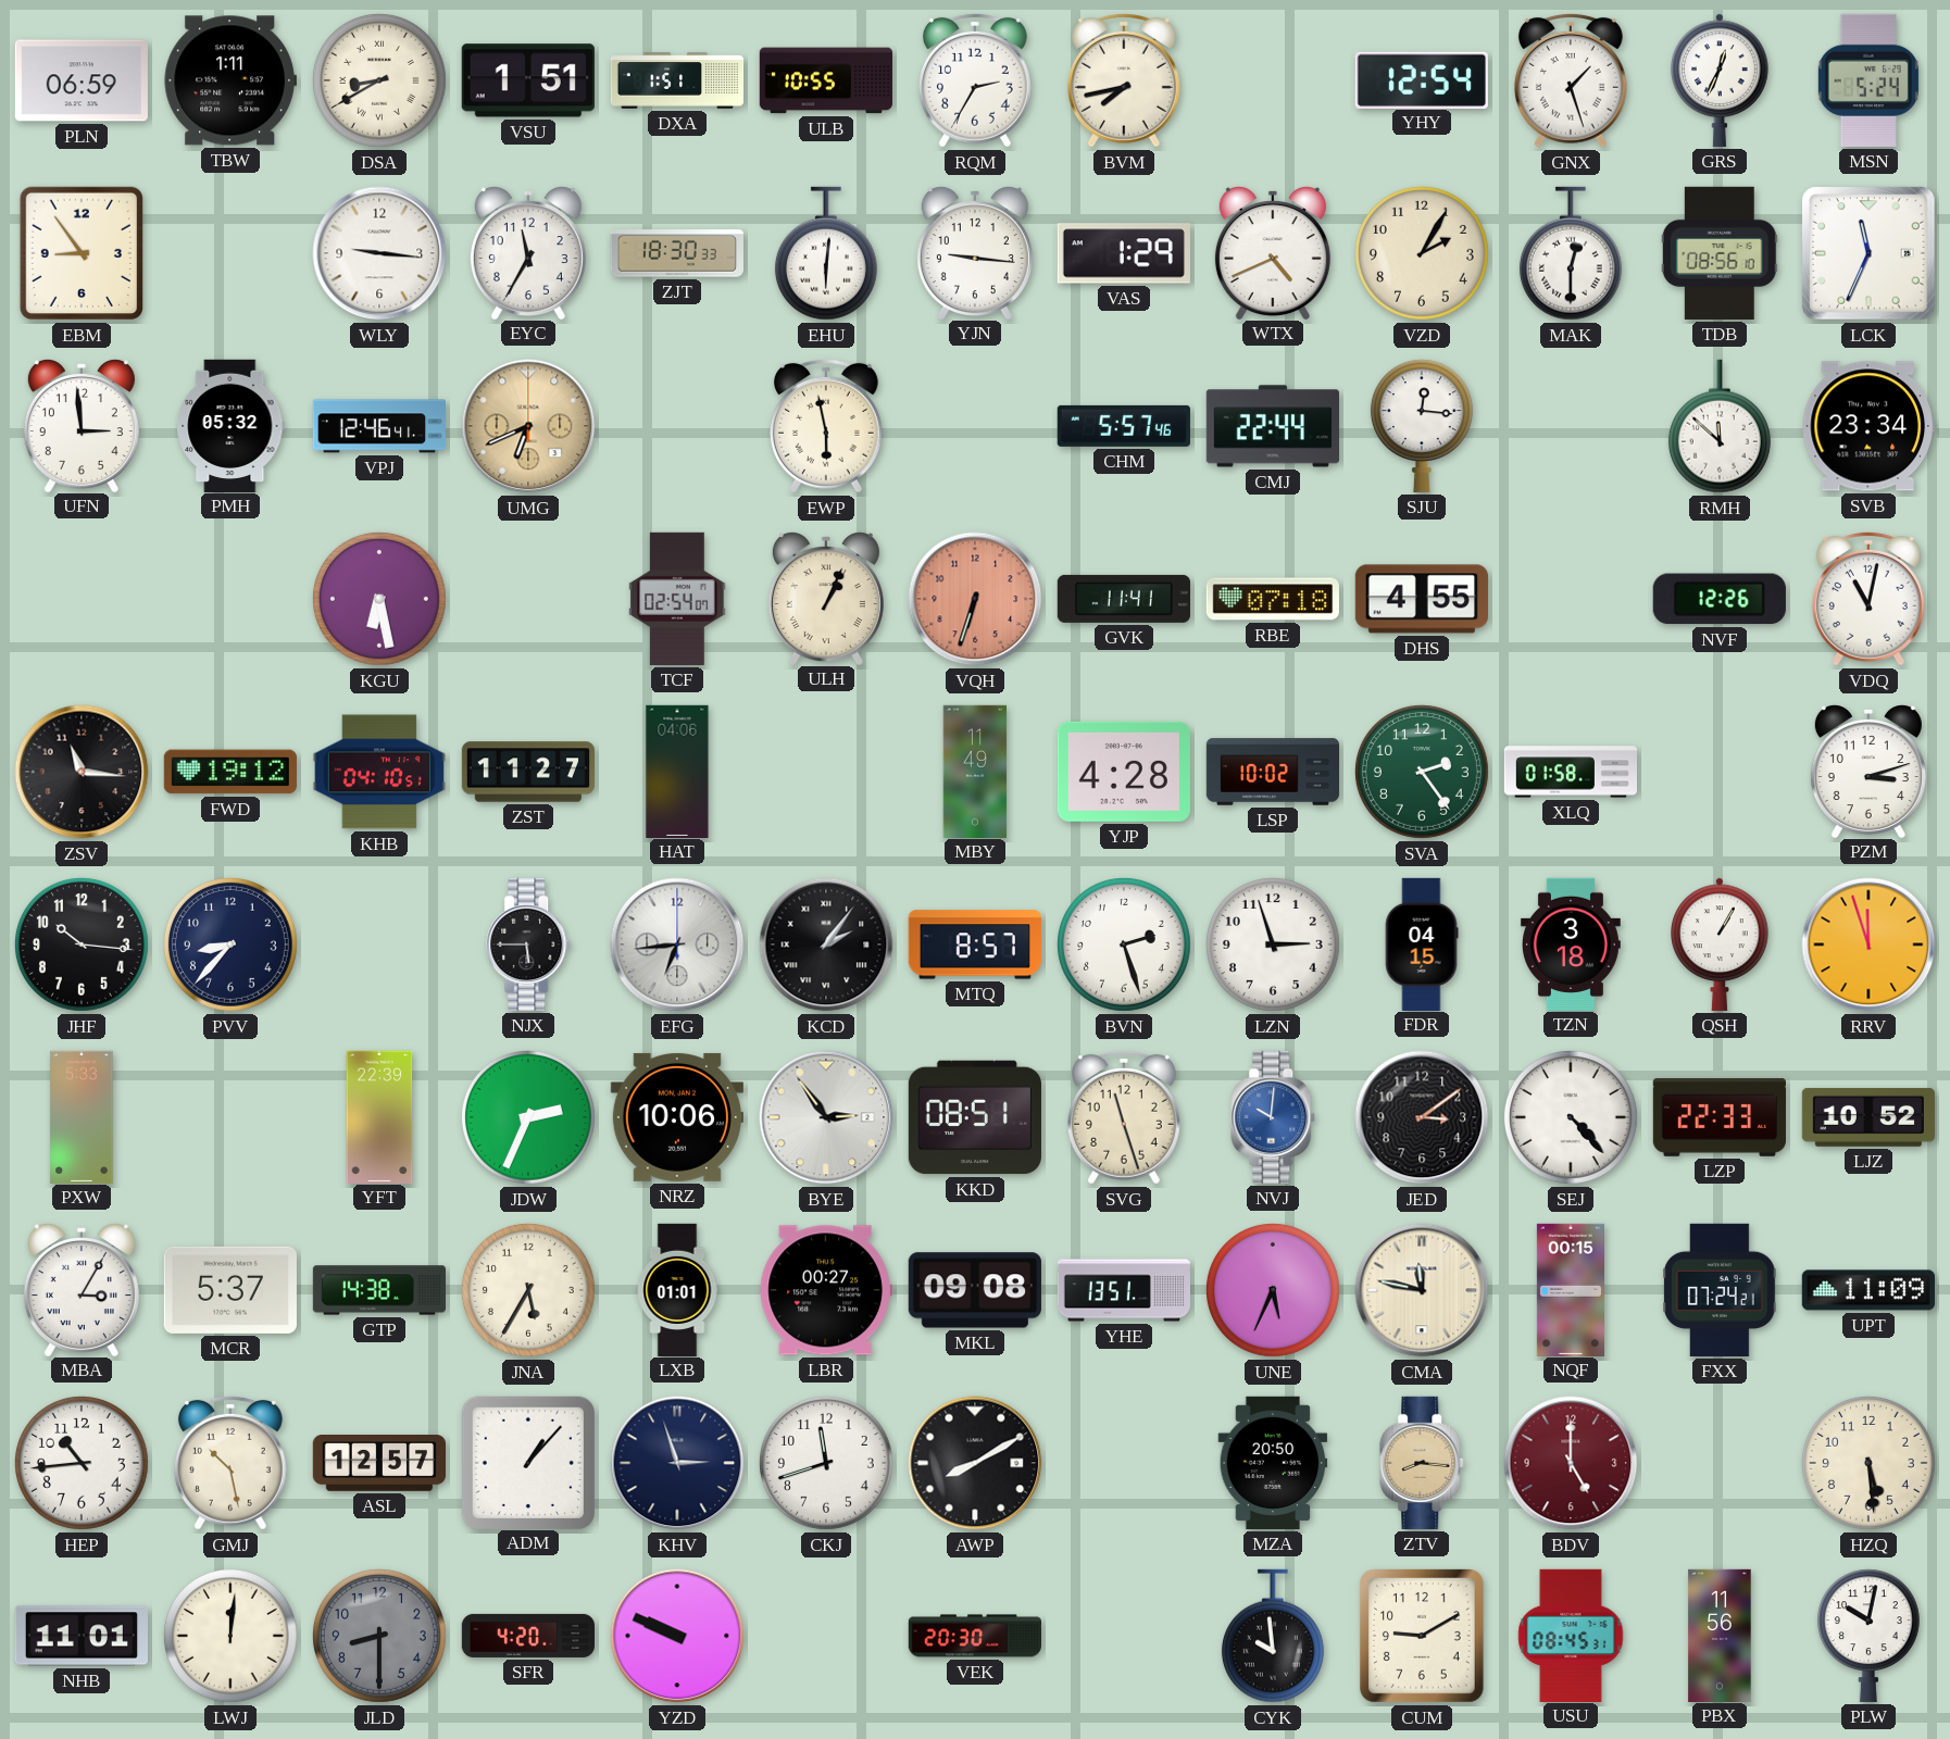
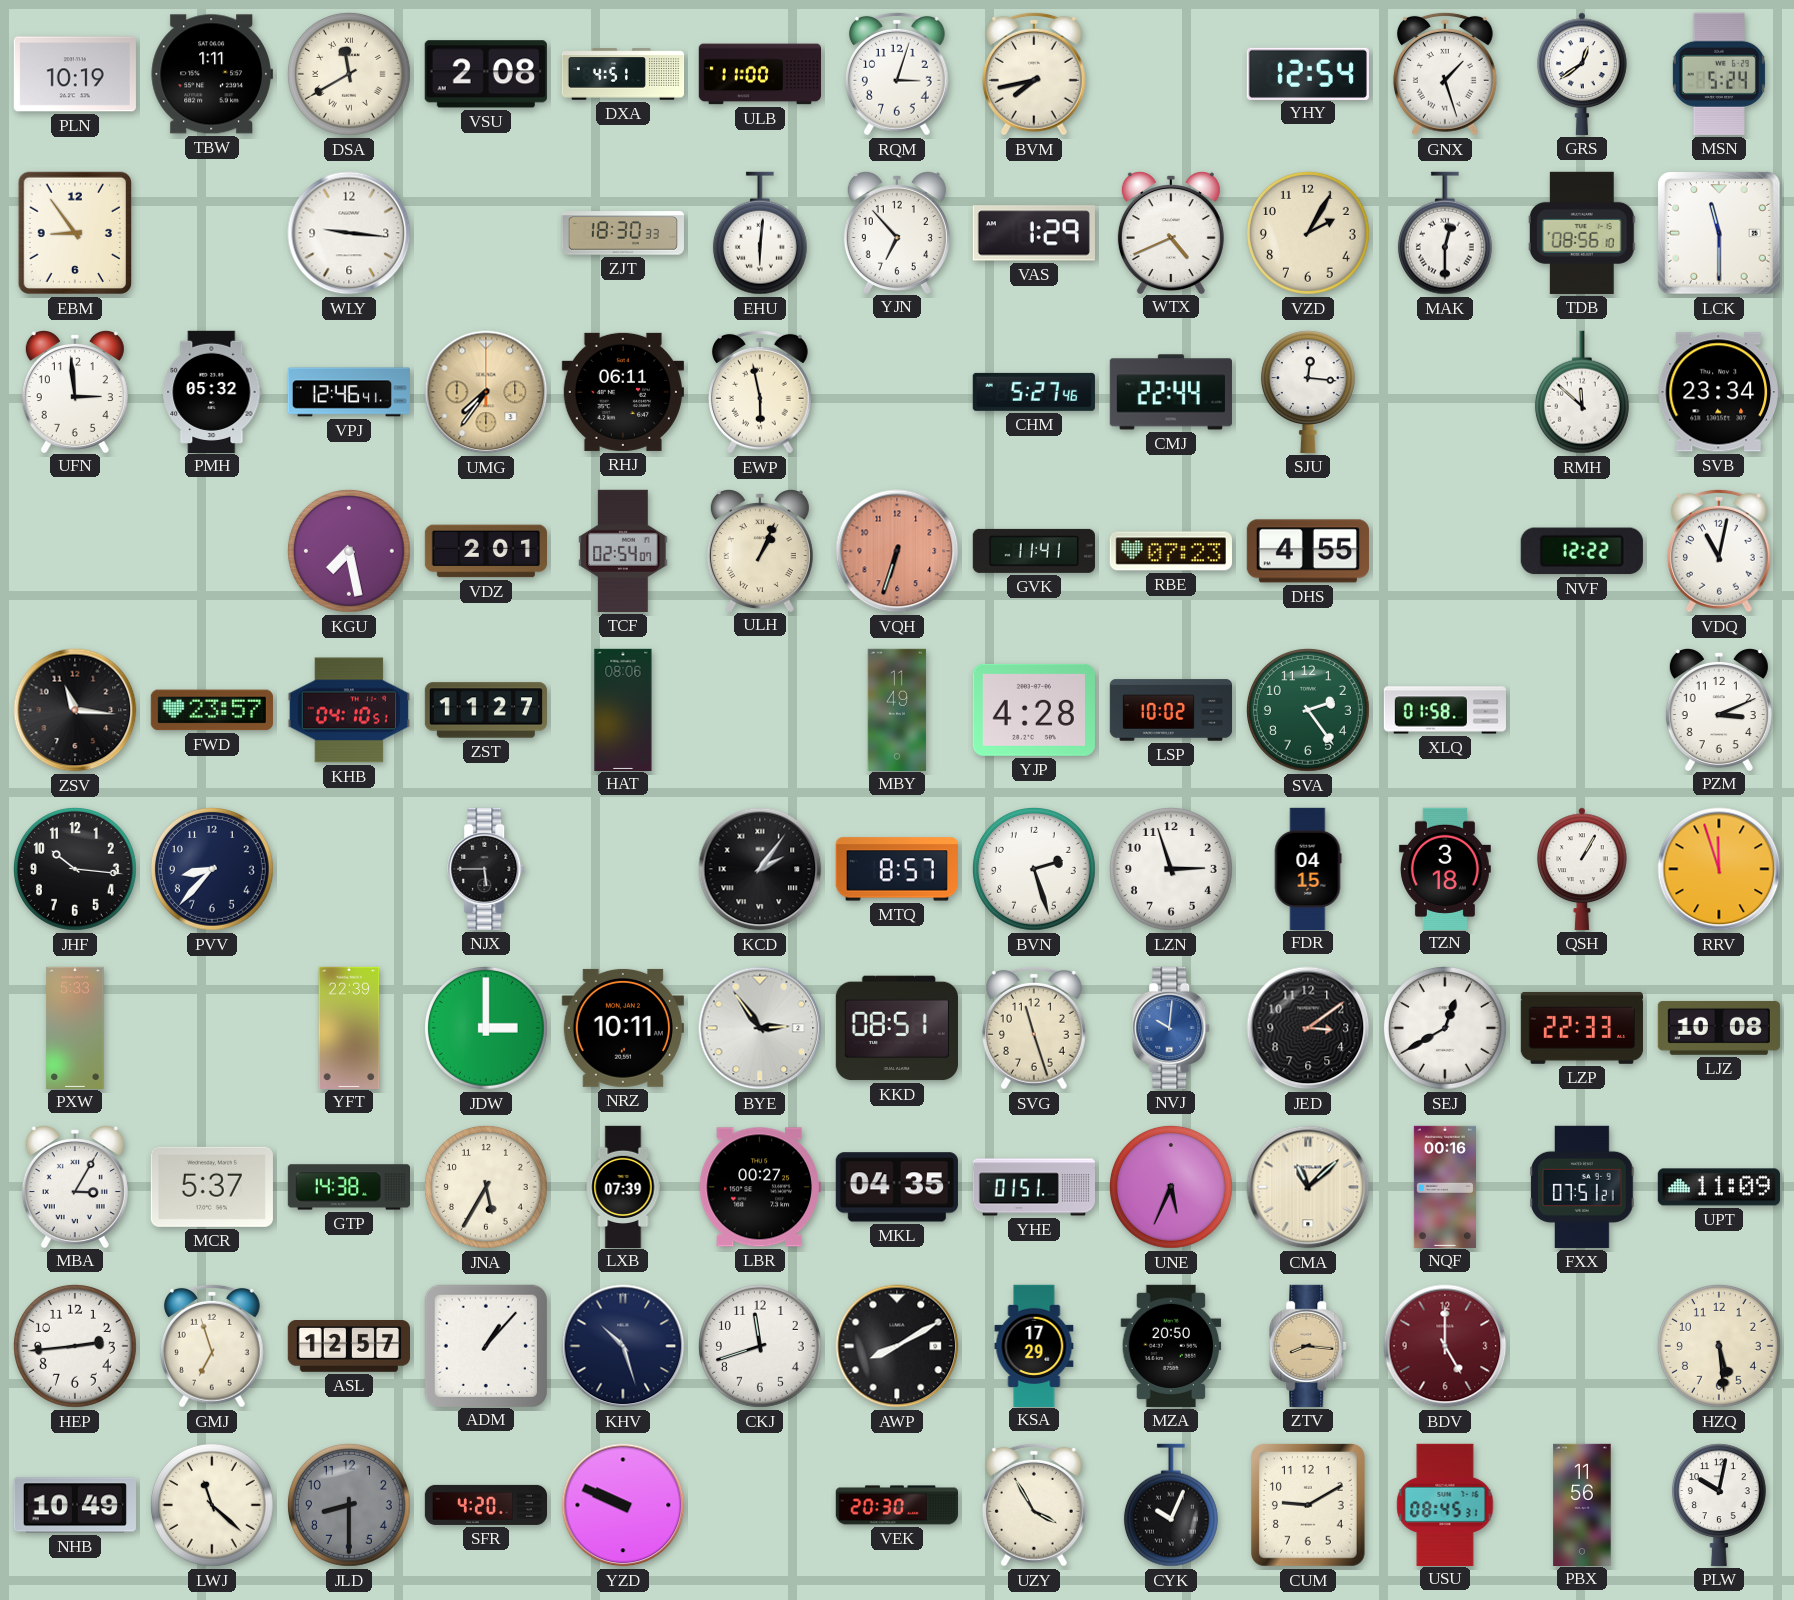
PLN: 06:59 -> 10:19
DSA: 8:40 -> 11:40
VSU: 1:51 -> 2:08
DXA: 1:51 -> 4:51
ULB: 10:55 -> 11:00
RQM: 2:35 -> 3:03
GRS: 12:34 -> 12:39
EYC: 11:35 -> none
YJN: 9:16 -> 6:53
LCK: 11:34 -> 11:30
UMG: 6:41 -> 7:36
RHJ: none -> 06:11
CHM: 5:57 -> 5:27
KGU: 6:28 -> 7:28
VDZ: none -> 2:01
RBE: 07:18 -> 07:23
NVF: 12:26 -> 12:22
FWD: 19:12 -> 23:57
HAT: 04:06 -> 08:06
PZM: 3:12 -> 3:11
EFG: 6:44 -> none
JDW: 2:34 -> 3:00
NRZ: 10:06 -> 10:11
SEJ: 4:23 -> 12:40
LJZ: 10:52 -> 10:08
LXB: 01:01 -> 07:39
MKL: 09:08 -> 04:35
YHE: 13:51 -> 01:51
CMA: 11:47 -> 11:08
NQF: 00:15 -> 00:16
FXX: 07:24 -> 07:51
HEP: 10:44 -> 2:44
GMJ: 10:28 -> 6:57
KHV: 2:57 -> 10:27
KSA: none -> 17:29
NHB: 11:01 -> 10:49
LWJ: 12:01 -> 11:22
UZY: none -> 3:55
CYK: 9:59 -> 10:04
